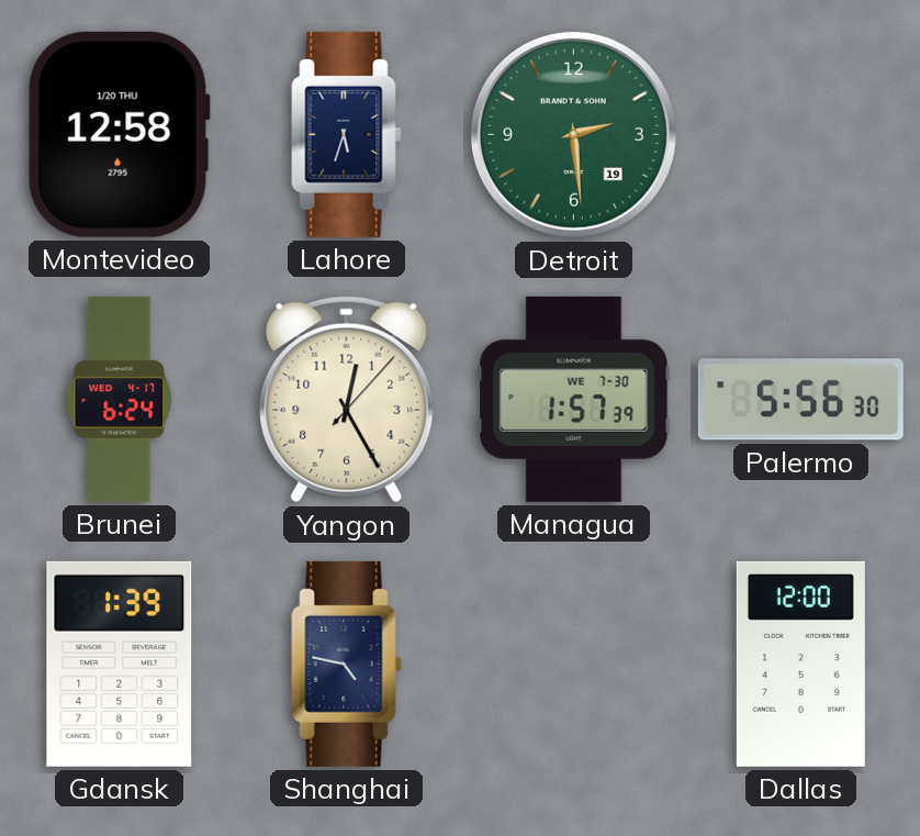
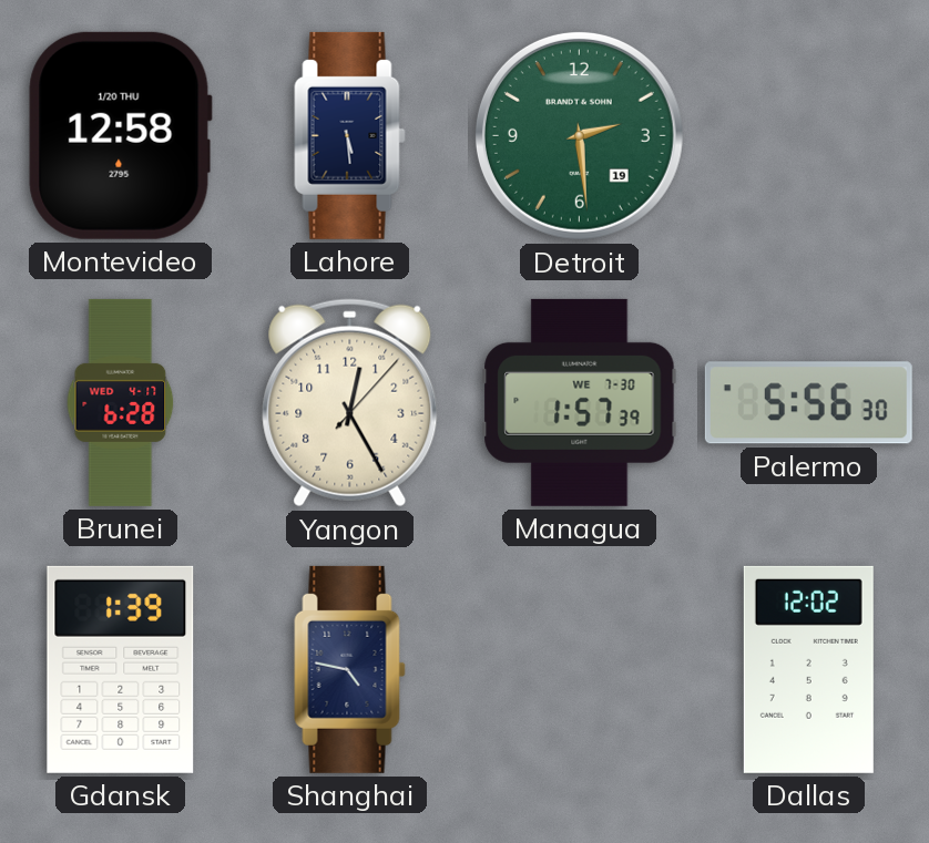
Lahore: 5:33 -> 5:29
Brunei: 6:24 -> 6:28
Dallas: 12:00 -> 12:02
